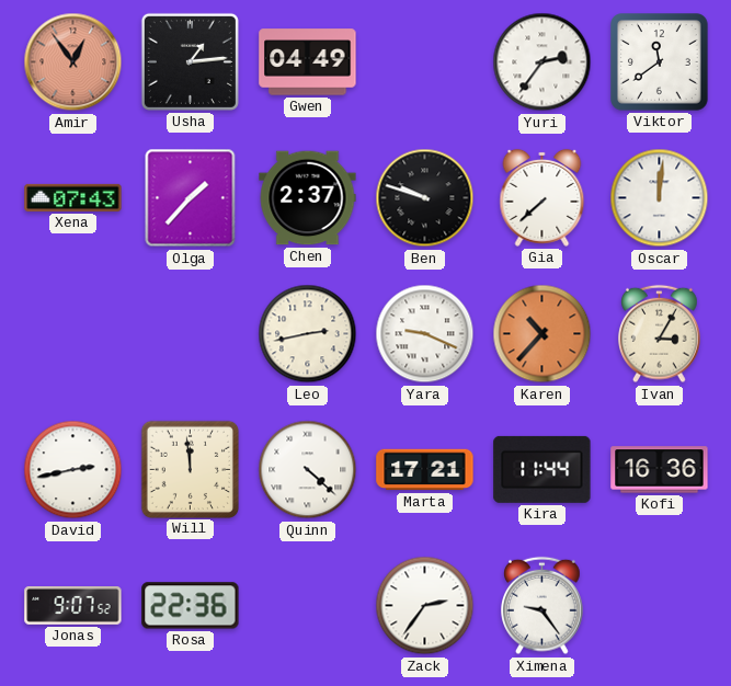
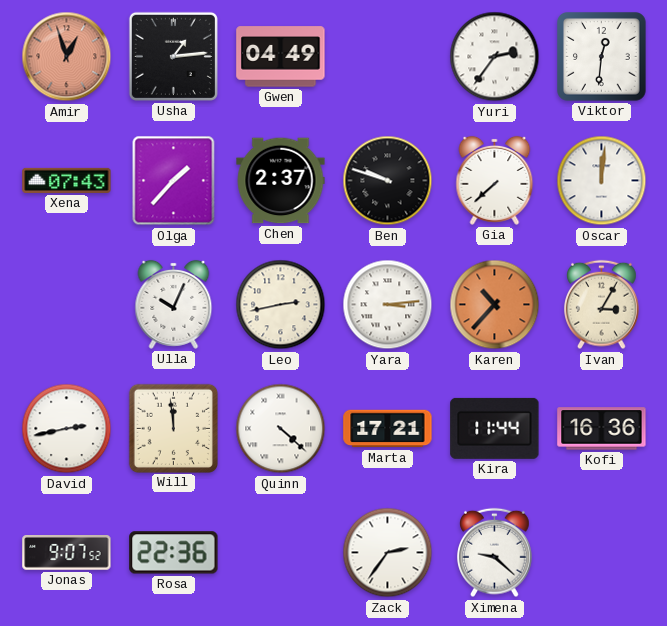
Amir: 12:54 -> 12:57
Viktor: 11:39 -> 12:31
Ulla: none -> 10:04
Yara: 9:19 -> 3:14
Ximena: 9:24 -> 9:22
